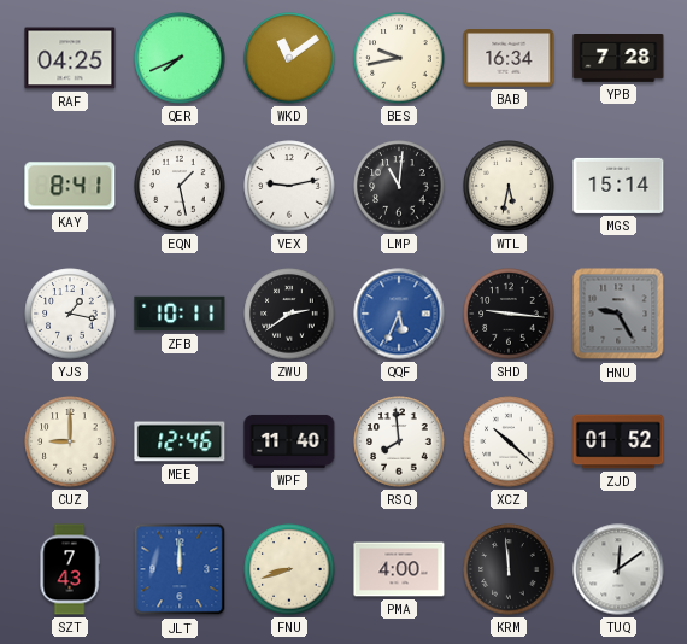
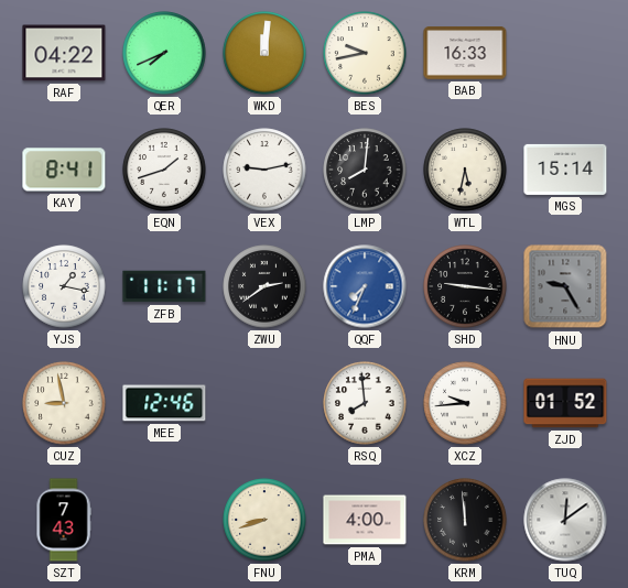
RAF: 04:25 -> 04:22
WKD: 11:09 -> 12:01
BAB: 16:34 -> 16:33
YPB: 7:28 -> none
EQN: 1:28 -> 1:42
LMP: 11:01 -> 8:01
ZFB: 10:11 -> 11:17
QQF: 5:34 -> 7:34
CUZ: 9:00 -> 8:58
WPF: 11:40 -> none
XCZ: 10:22 -> 9:44
JLT: 12:00 -> none
